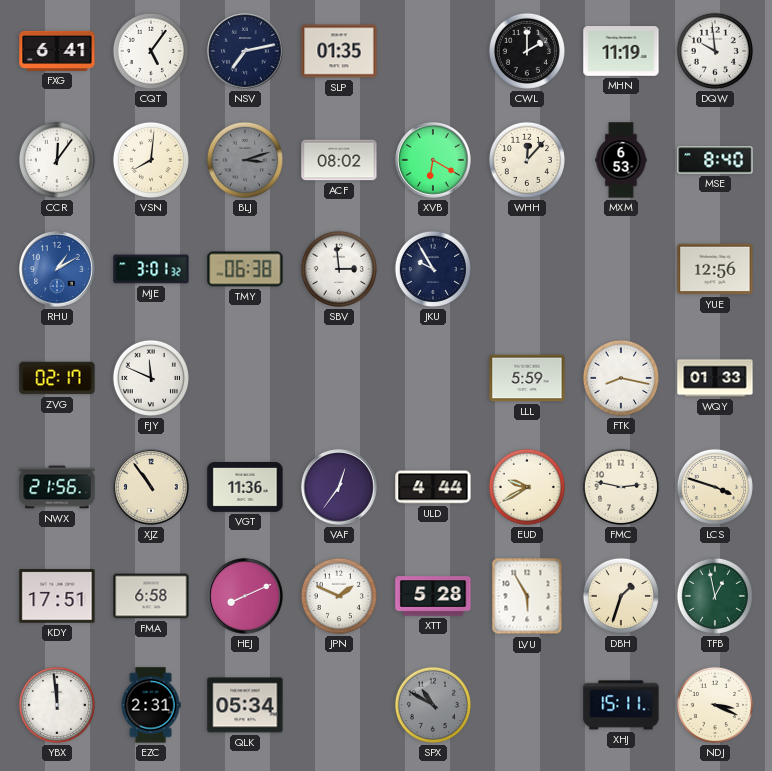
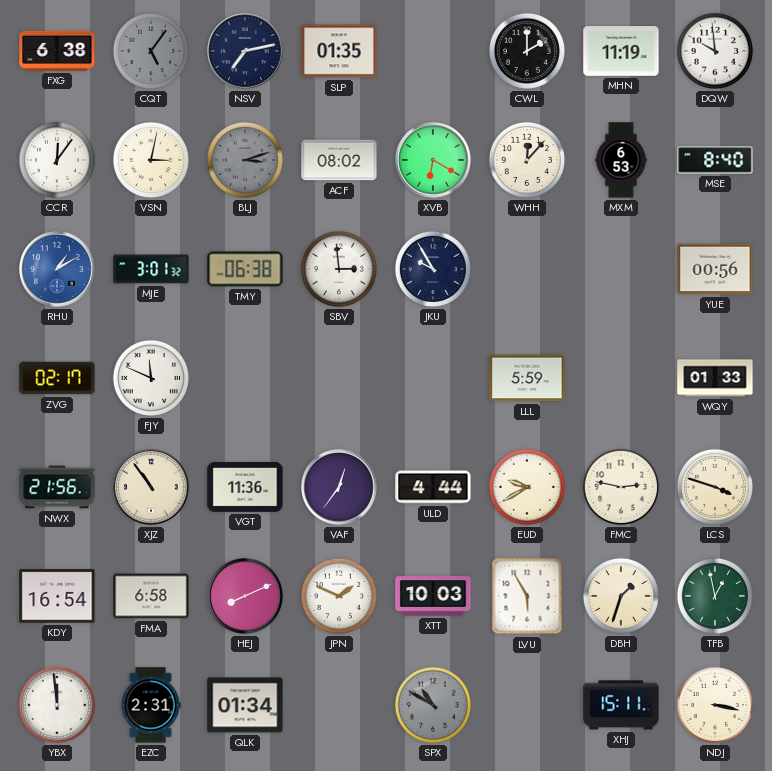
FXG: 6:41 -> 6:38
CQT dial: white -> grey
VSN: 8:01 -> 3:02
YUE: 12:56 -> 00:56
FTK: 8:17 -> none
KDY: 17:51 -> 16:54
XTT: 5:28 -> 10:03
QLK: 05:34 -> 01:34
NDJ: 3:19 -> 3:17
